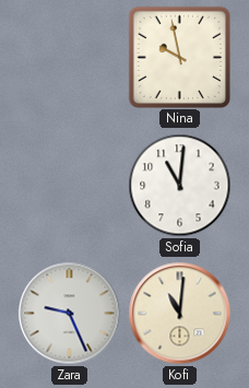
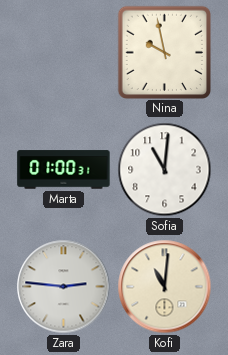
Marta: none -> 01:00
Zara: 9:26 -> 2:46
